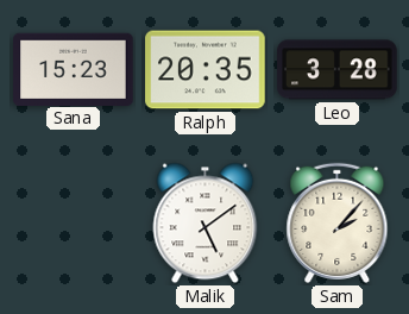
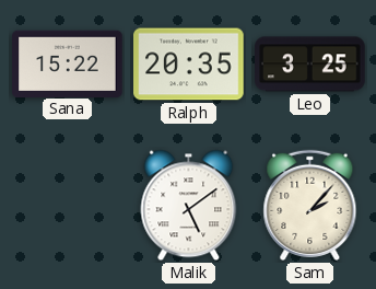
Sana: 15:23 -> 15:22
Leo: 3:28 -> 3:25
